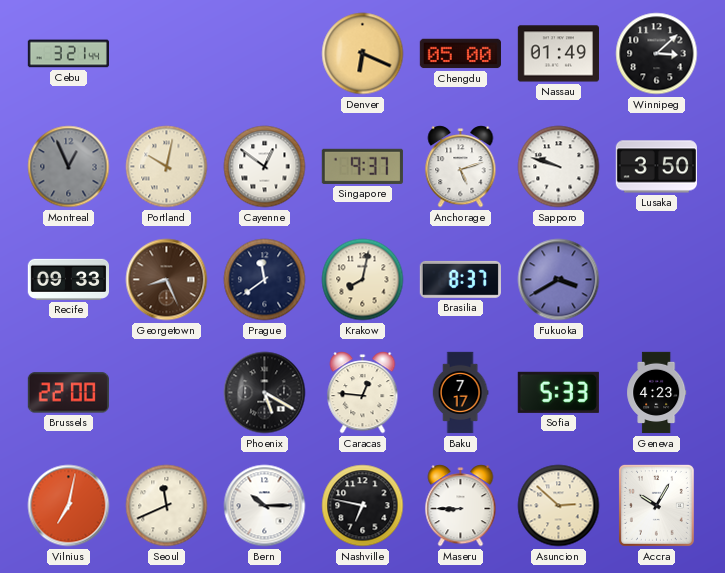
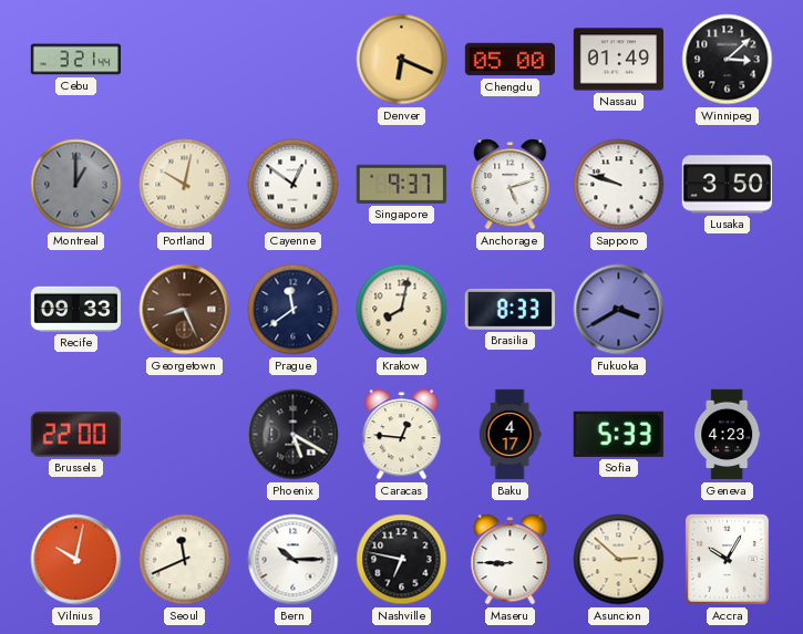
Montreal: 12:56 -> 1:00
Brasilia: 8:37 -> 8:33
Baku: 7:17 -> 4:17
Vilnius: 7:02 -> 10:02
